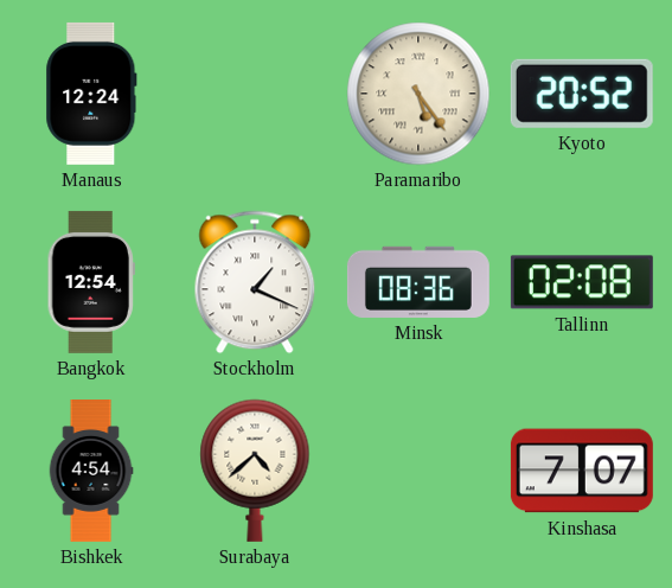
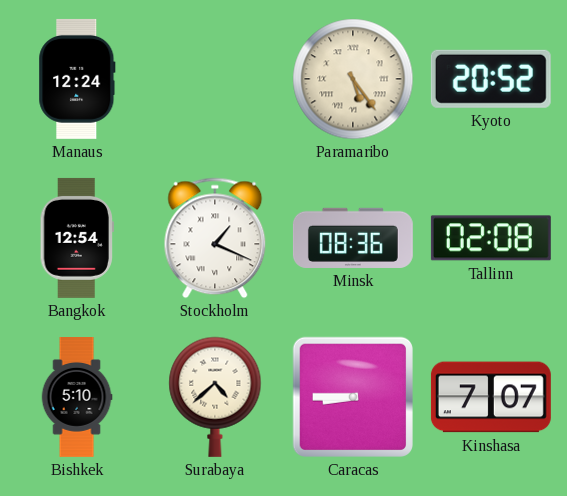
Bishkek: 4:54 -> 5:10
Caracas: none -> 8:45
